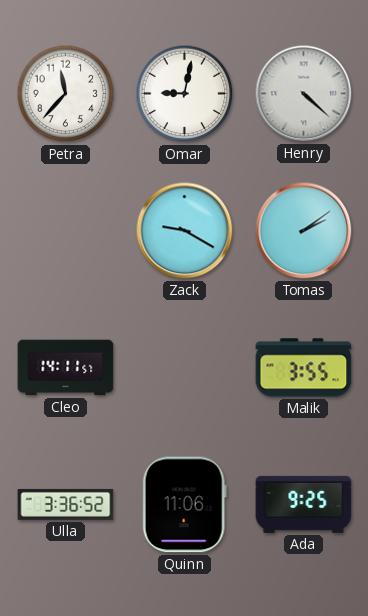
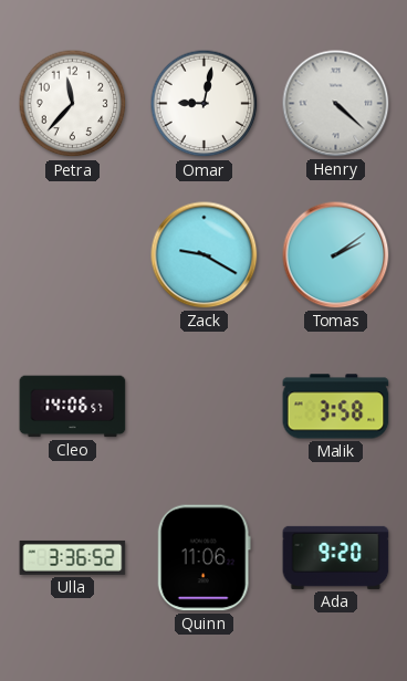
Cleo: 14:11 -> 14:06
Malik: 3:55 -> 3:58
Ada: 9:25 -> 9:20
